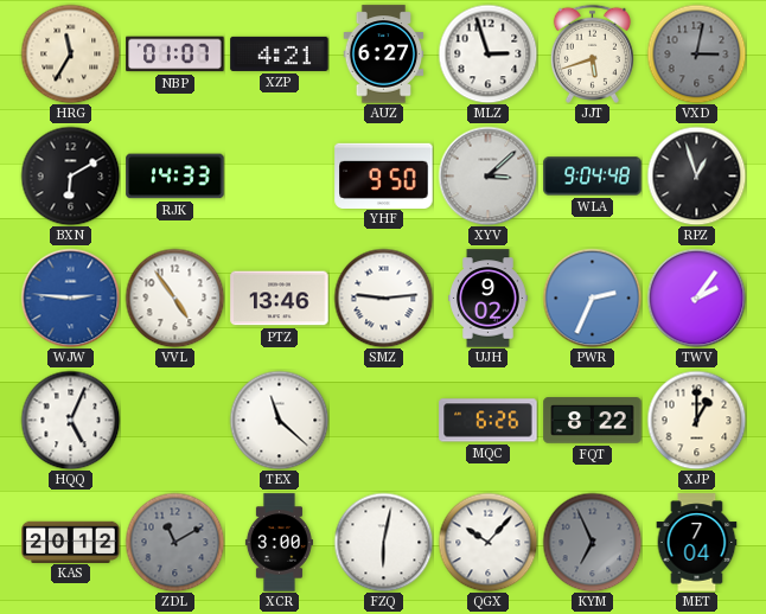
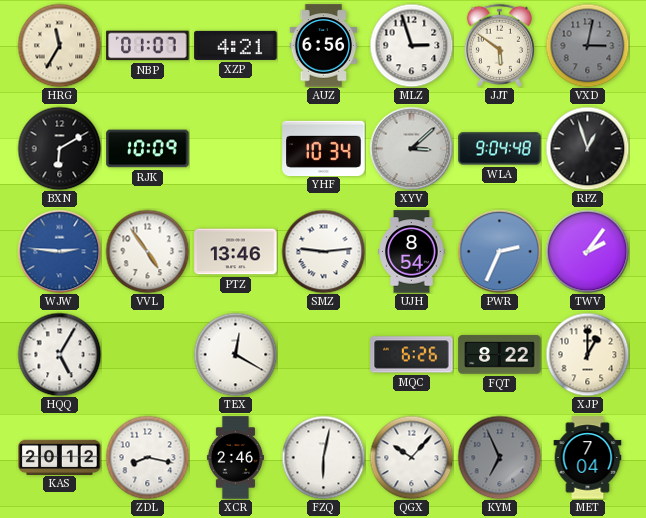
AUZ: 6:27 -> 6:56
JJT: 5:42 -> 5:51
RJK: 14:33 -> 10:09
YHF: 9:50 -> 10:34
UJH: 9:02 -> 8:54
HQQ: 5:04 -> 5:05
TEX: 11:22 -> 12:20
ZDL: 11:10 -> 8:17
ZDL dial: grey -> white
XCR: 3:00 -> 2:46
